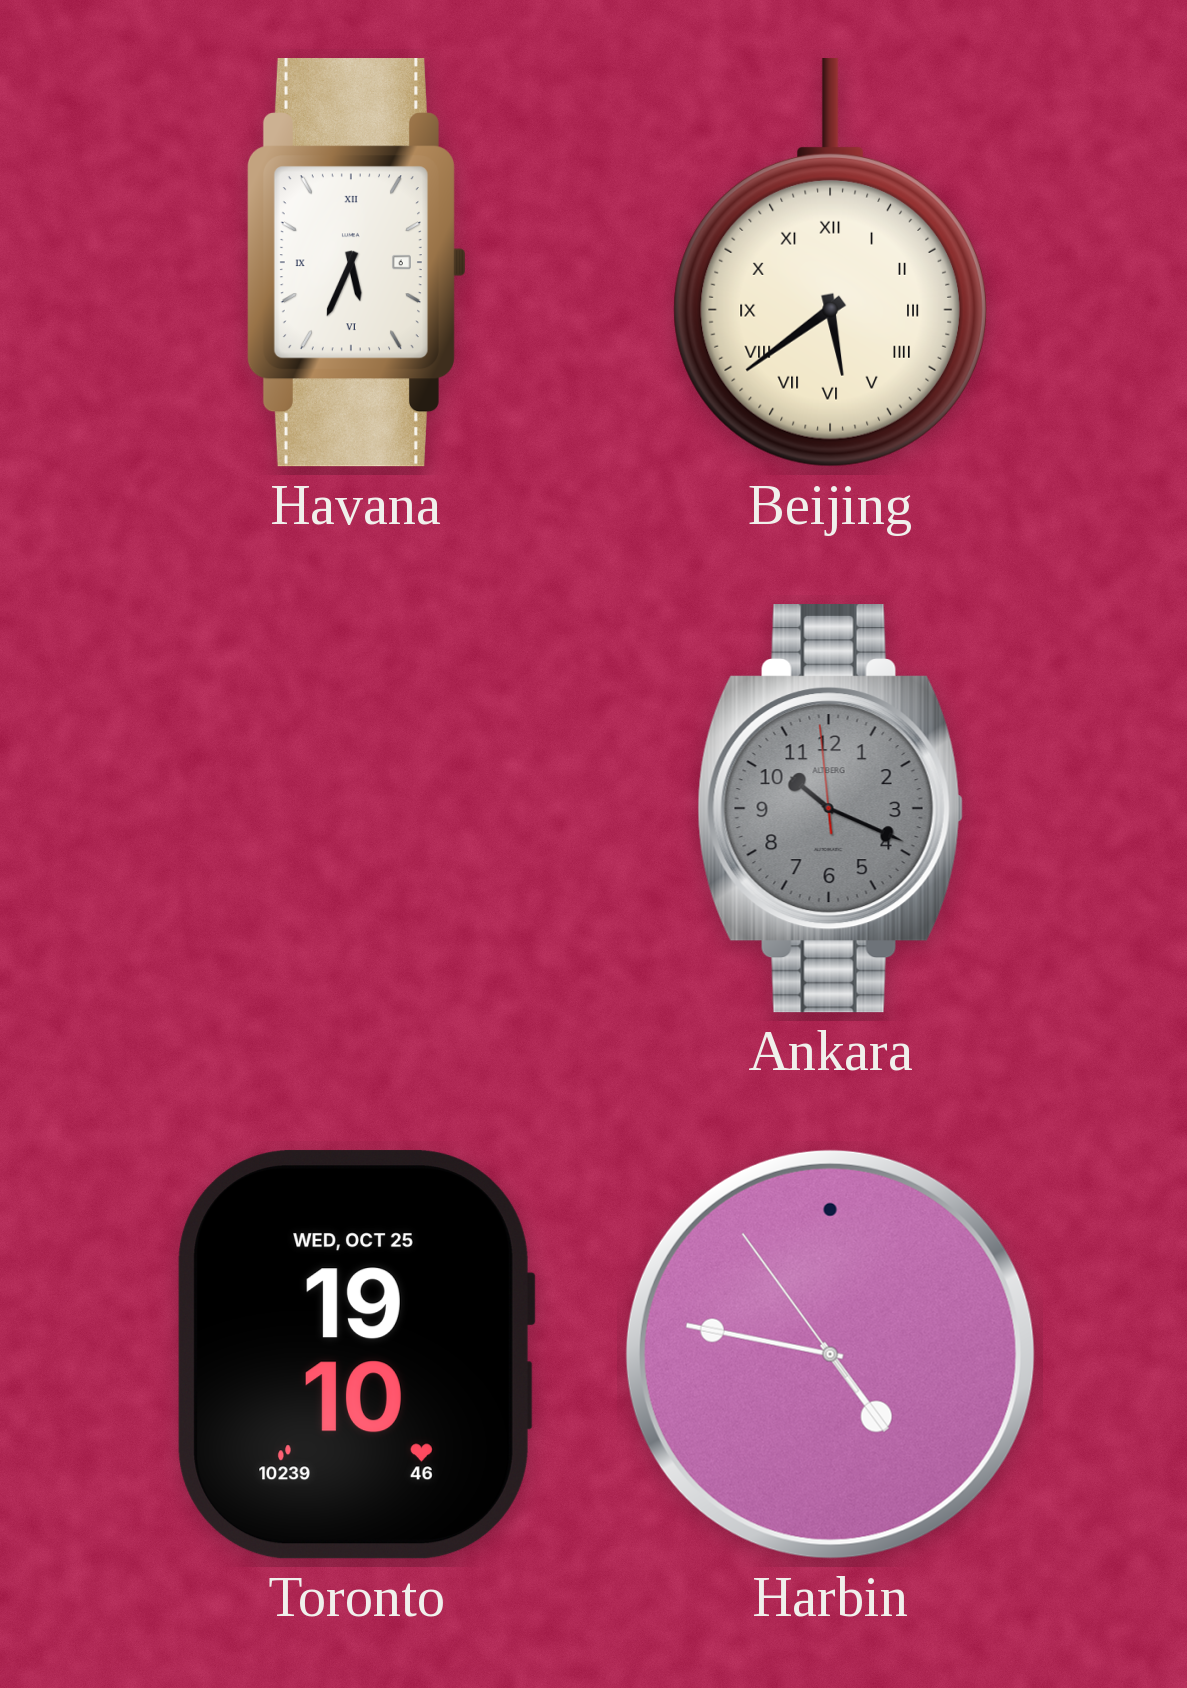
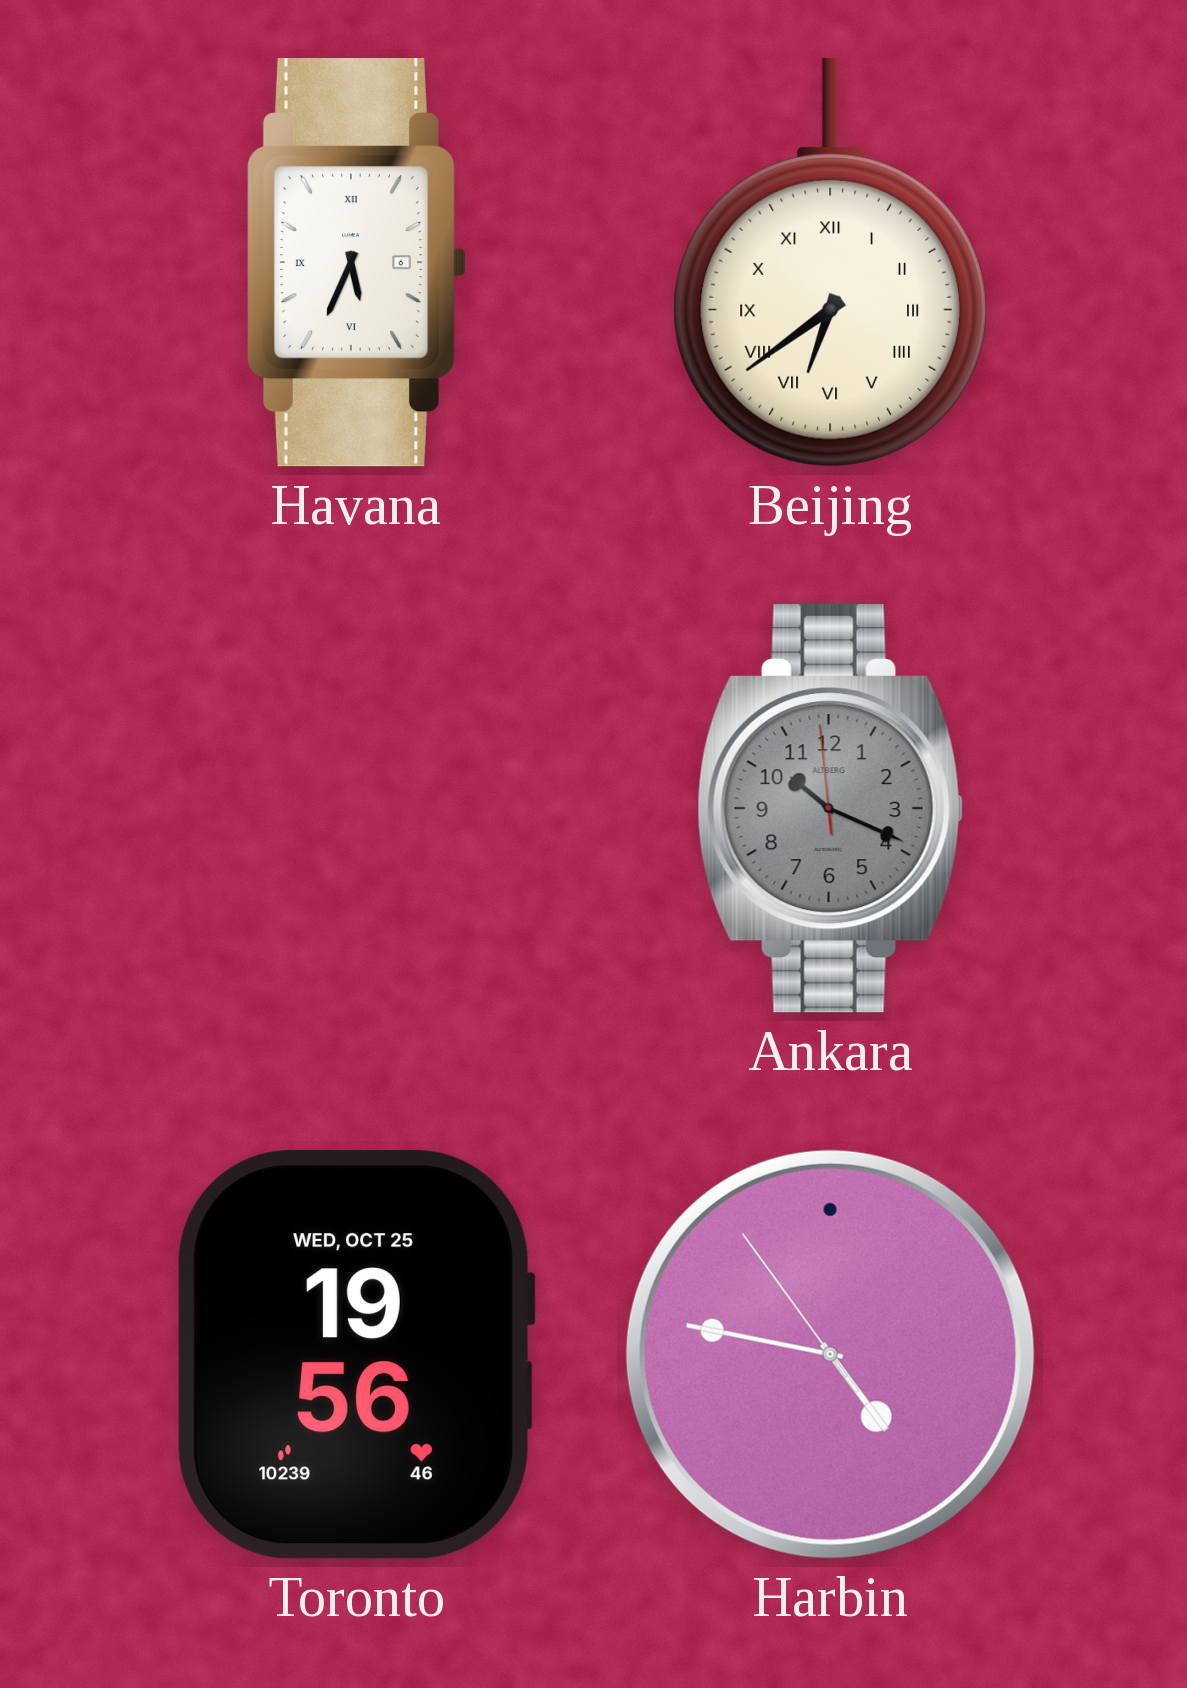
Beijing: 5:39 -> 6:39
Toronto: 19:10 -> 19:56
